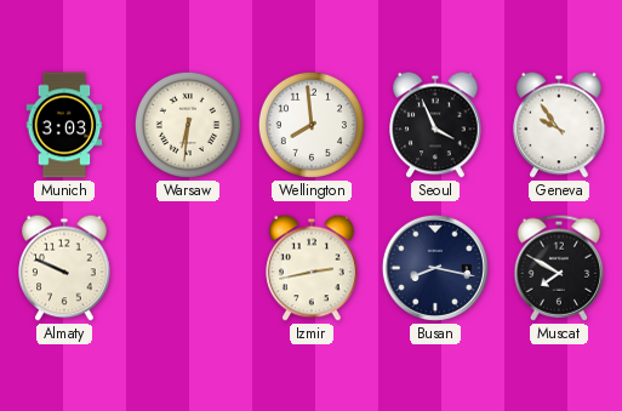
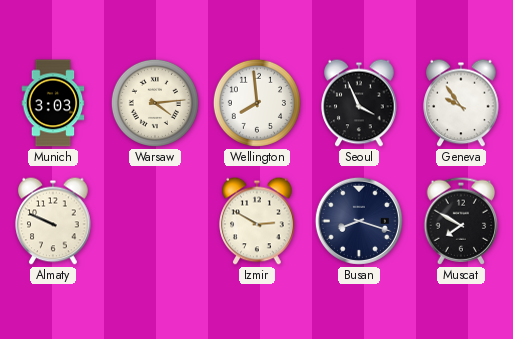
Warsaw: 6:31 -> 4:14
Izmir: 2:43 -> 2:50
Busan: 8:17 -> 8:18
